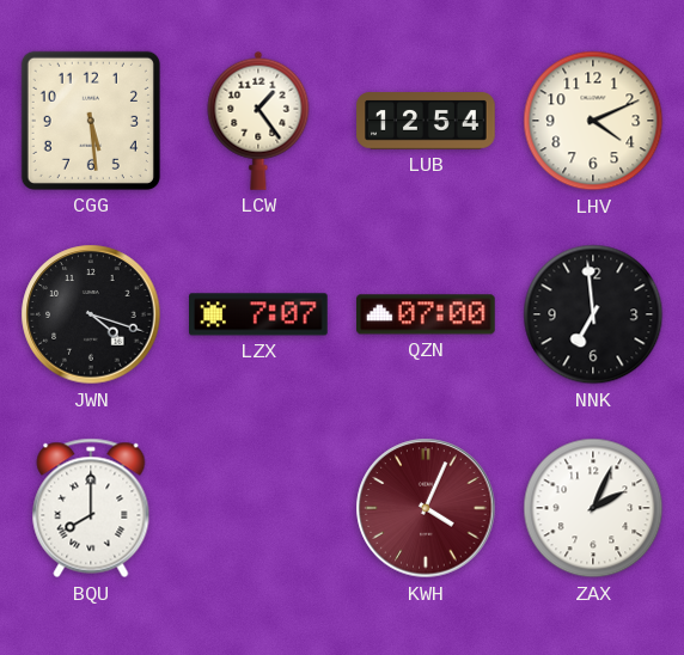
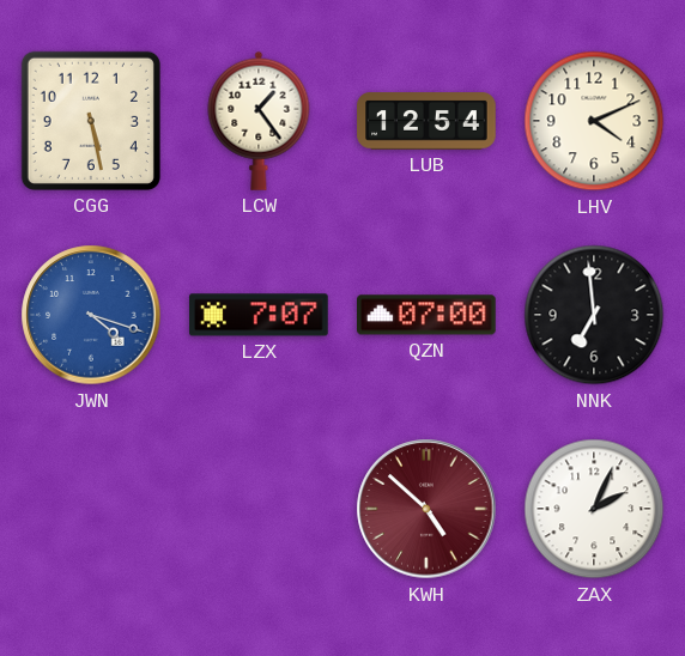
CGG: 5:29 -> 5:28
JWN dial: black -> blue
BQU: 8:00 -> none
KWH: 4:04 -> 4:52
